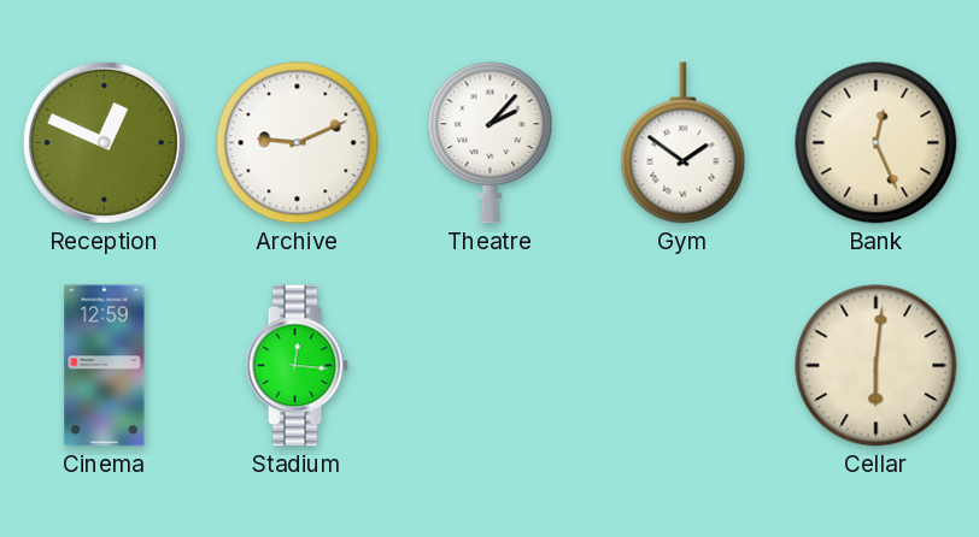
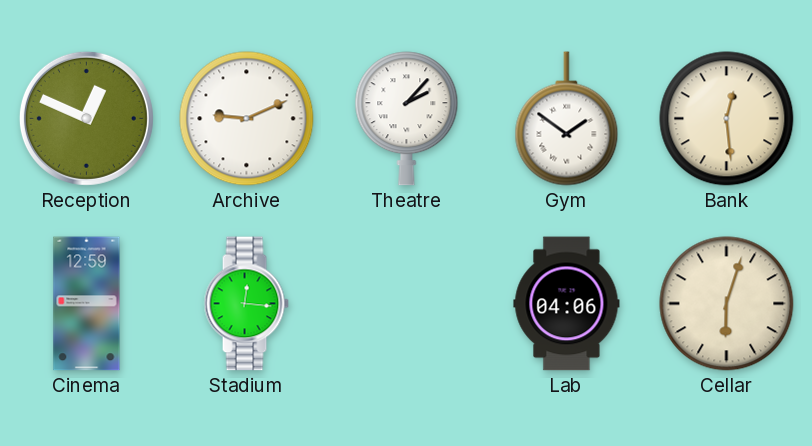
Bank: 12:26 -> 12:29
Lab: none -> 04:06
Cellar: 6:01 -> 6:03
